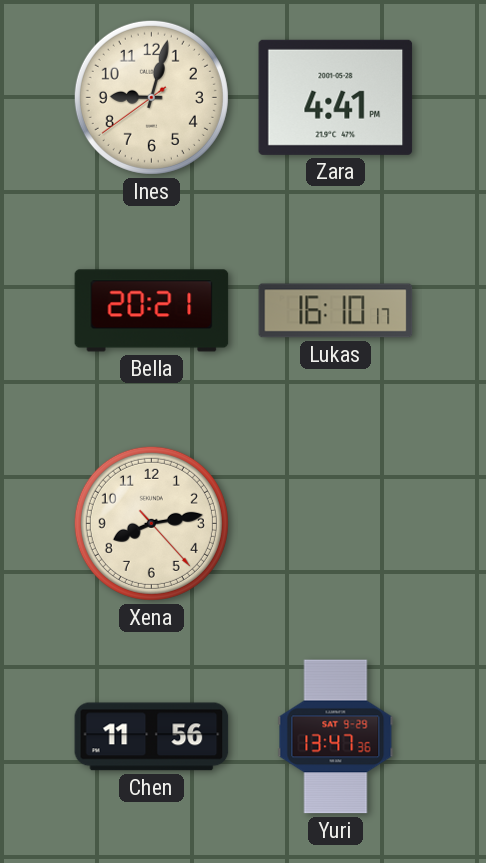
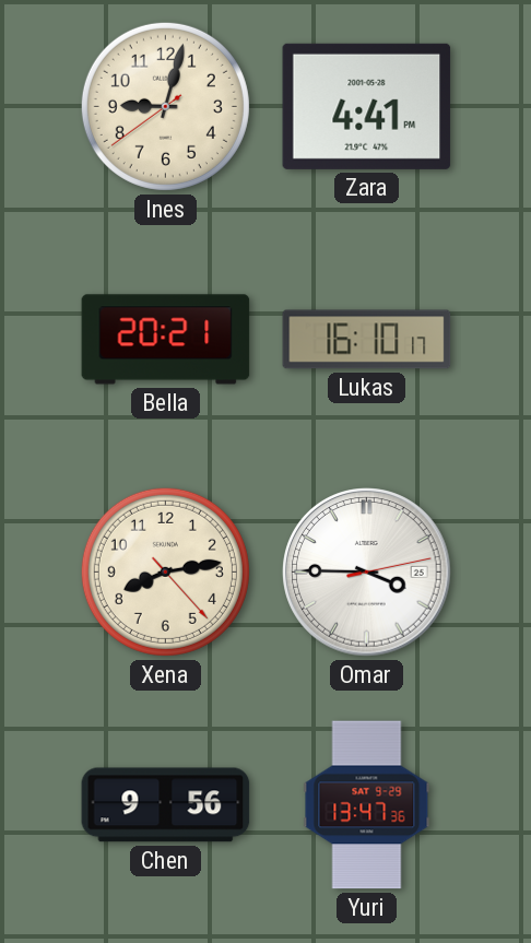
Omar: none -> 3:45
Chen: 11:56 -> 9:56
